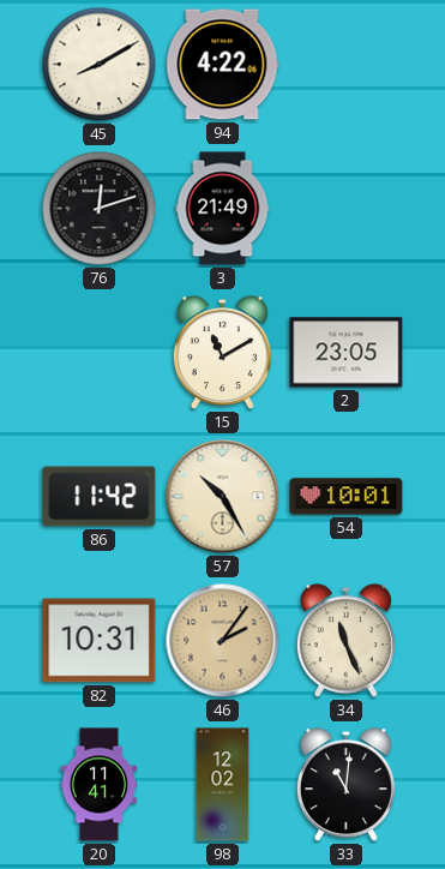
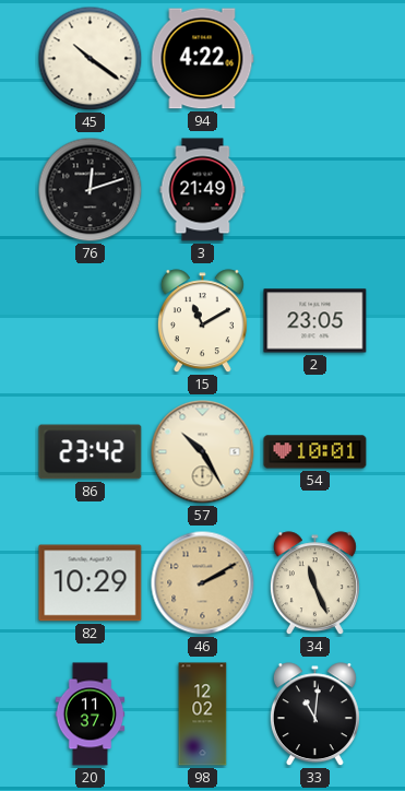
45: 8:10 -> 10:21
86: 11:42 -> 23:42
82: 10:31 -> 10:29
46: 2:06 -> 2:10
20: 11:41 -> 11:37
